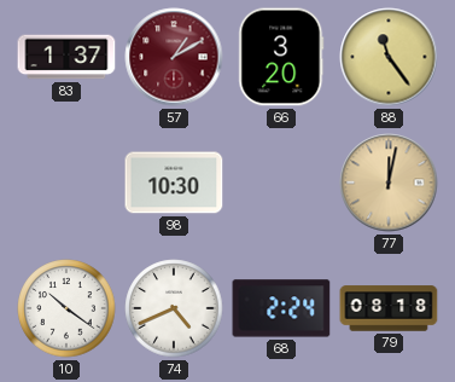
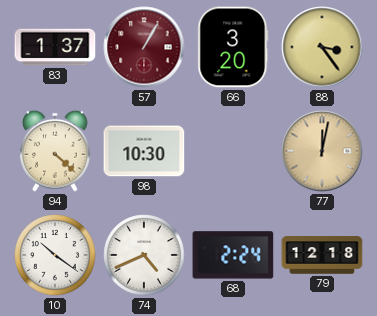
57: 1:10 -> 1:05
88: 11:24 -> 3:24
94: none -> 4:22
79: 08:18 -> 12:18
